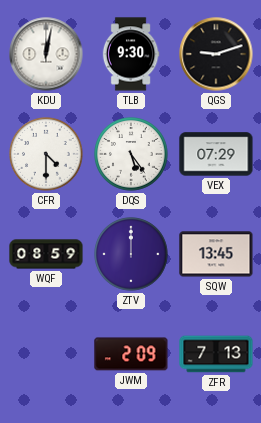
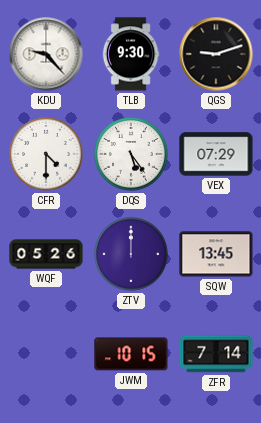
KDU: 12:02 -> 9:23
WQF: 08:59 -> 05:26
JWM: 2:09 -> 10:15
ZFR: 7:13 -> 7:14
